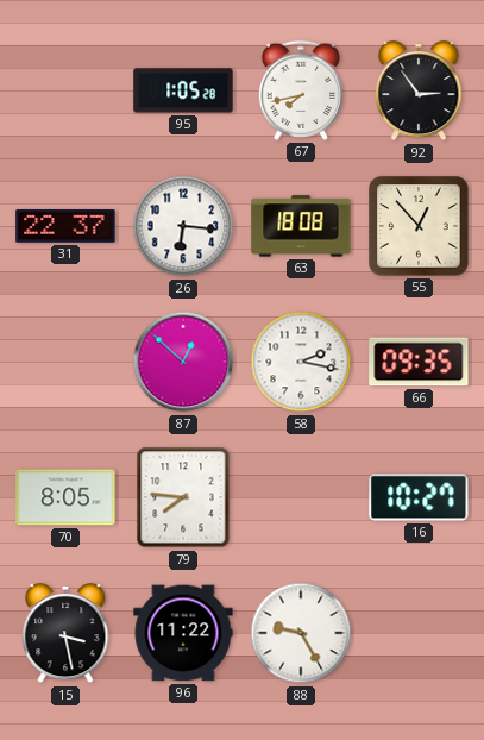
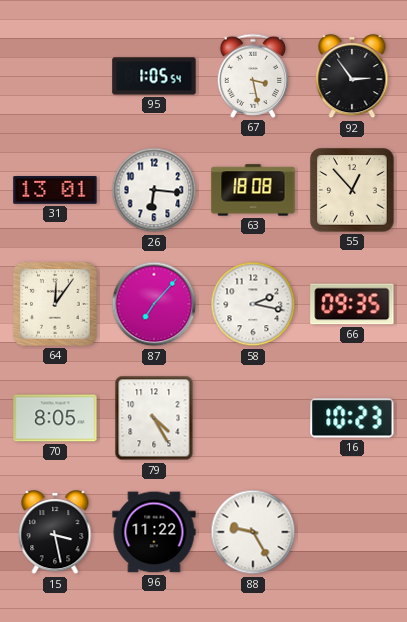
95: 1:05:28 -> 1:05:54
67: 7:43 -> 3:28
31: 22:37 -> 13:01
64: none -> 12:06
87: 12:52 -> 7:07
79: 7:46 -> 4:25
16: 10:27 -> 10:23
